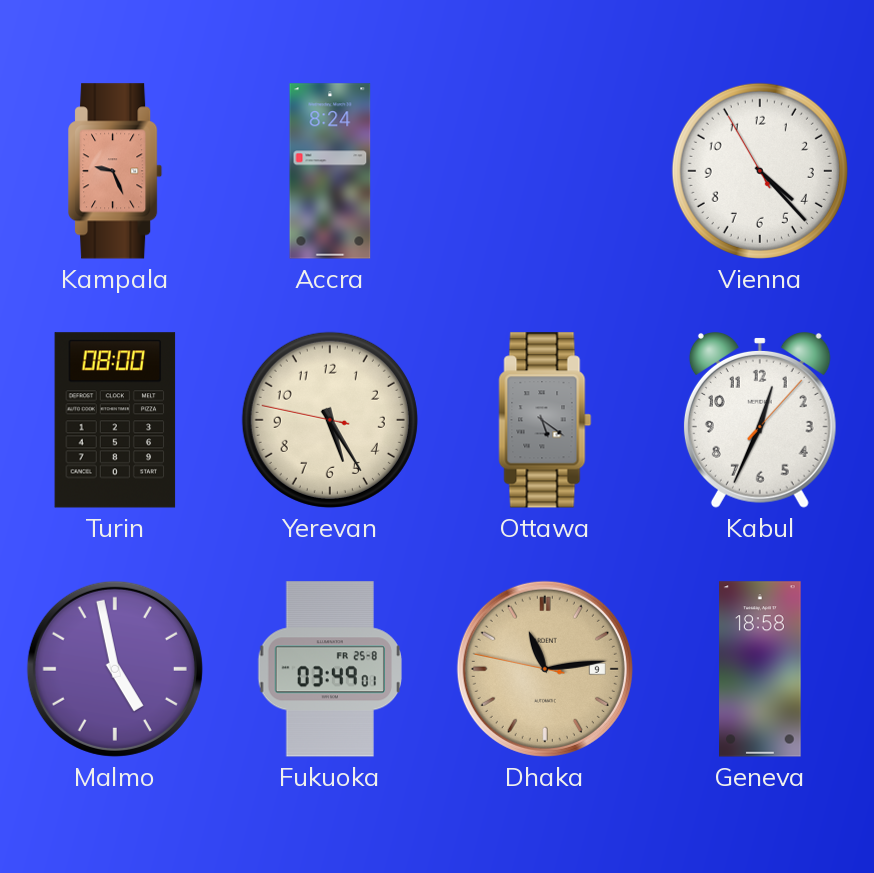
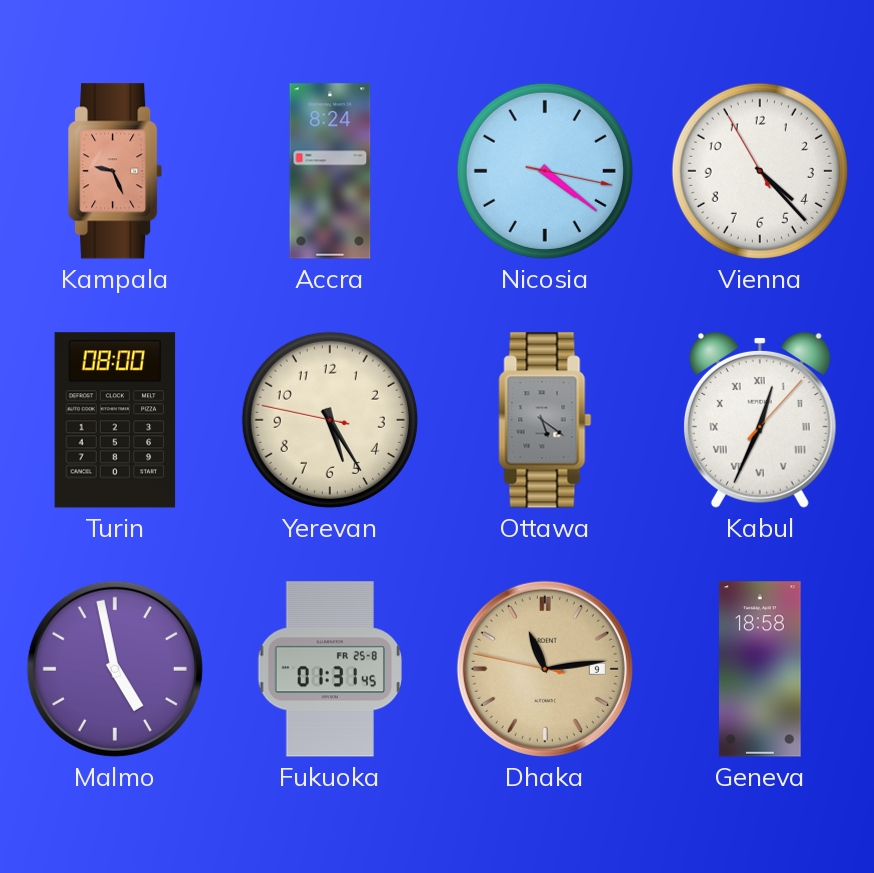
Nicosia: none -> 4:21
Kabul numerals: Arabic -> Roman
Fukuoka: 03:49 -> 01:31
